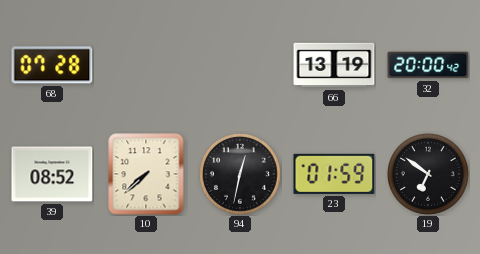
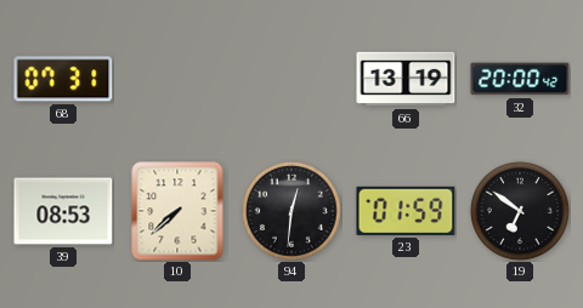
68: 07:28 -> 07:31
39: 08:52 -> 08:53
94: 12:32 -> 12:31
